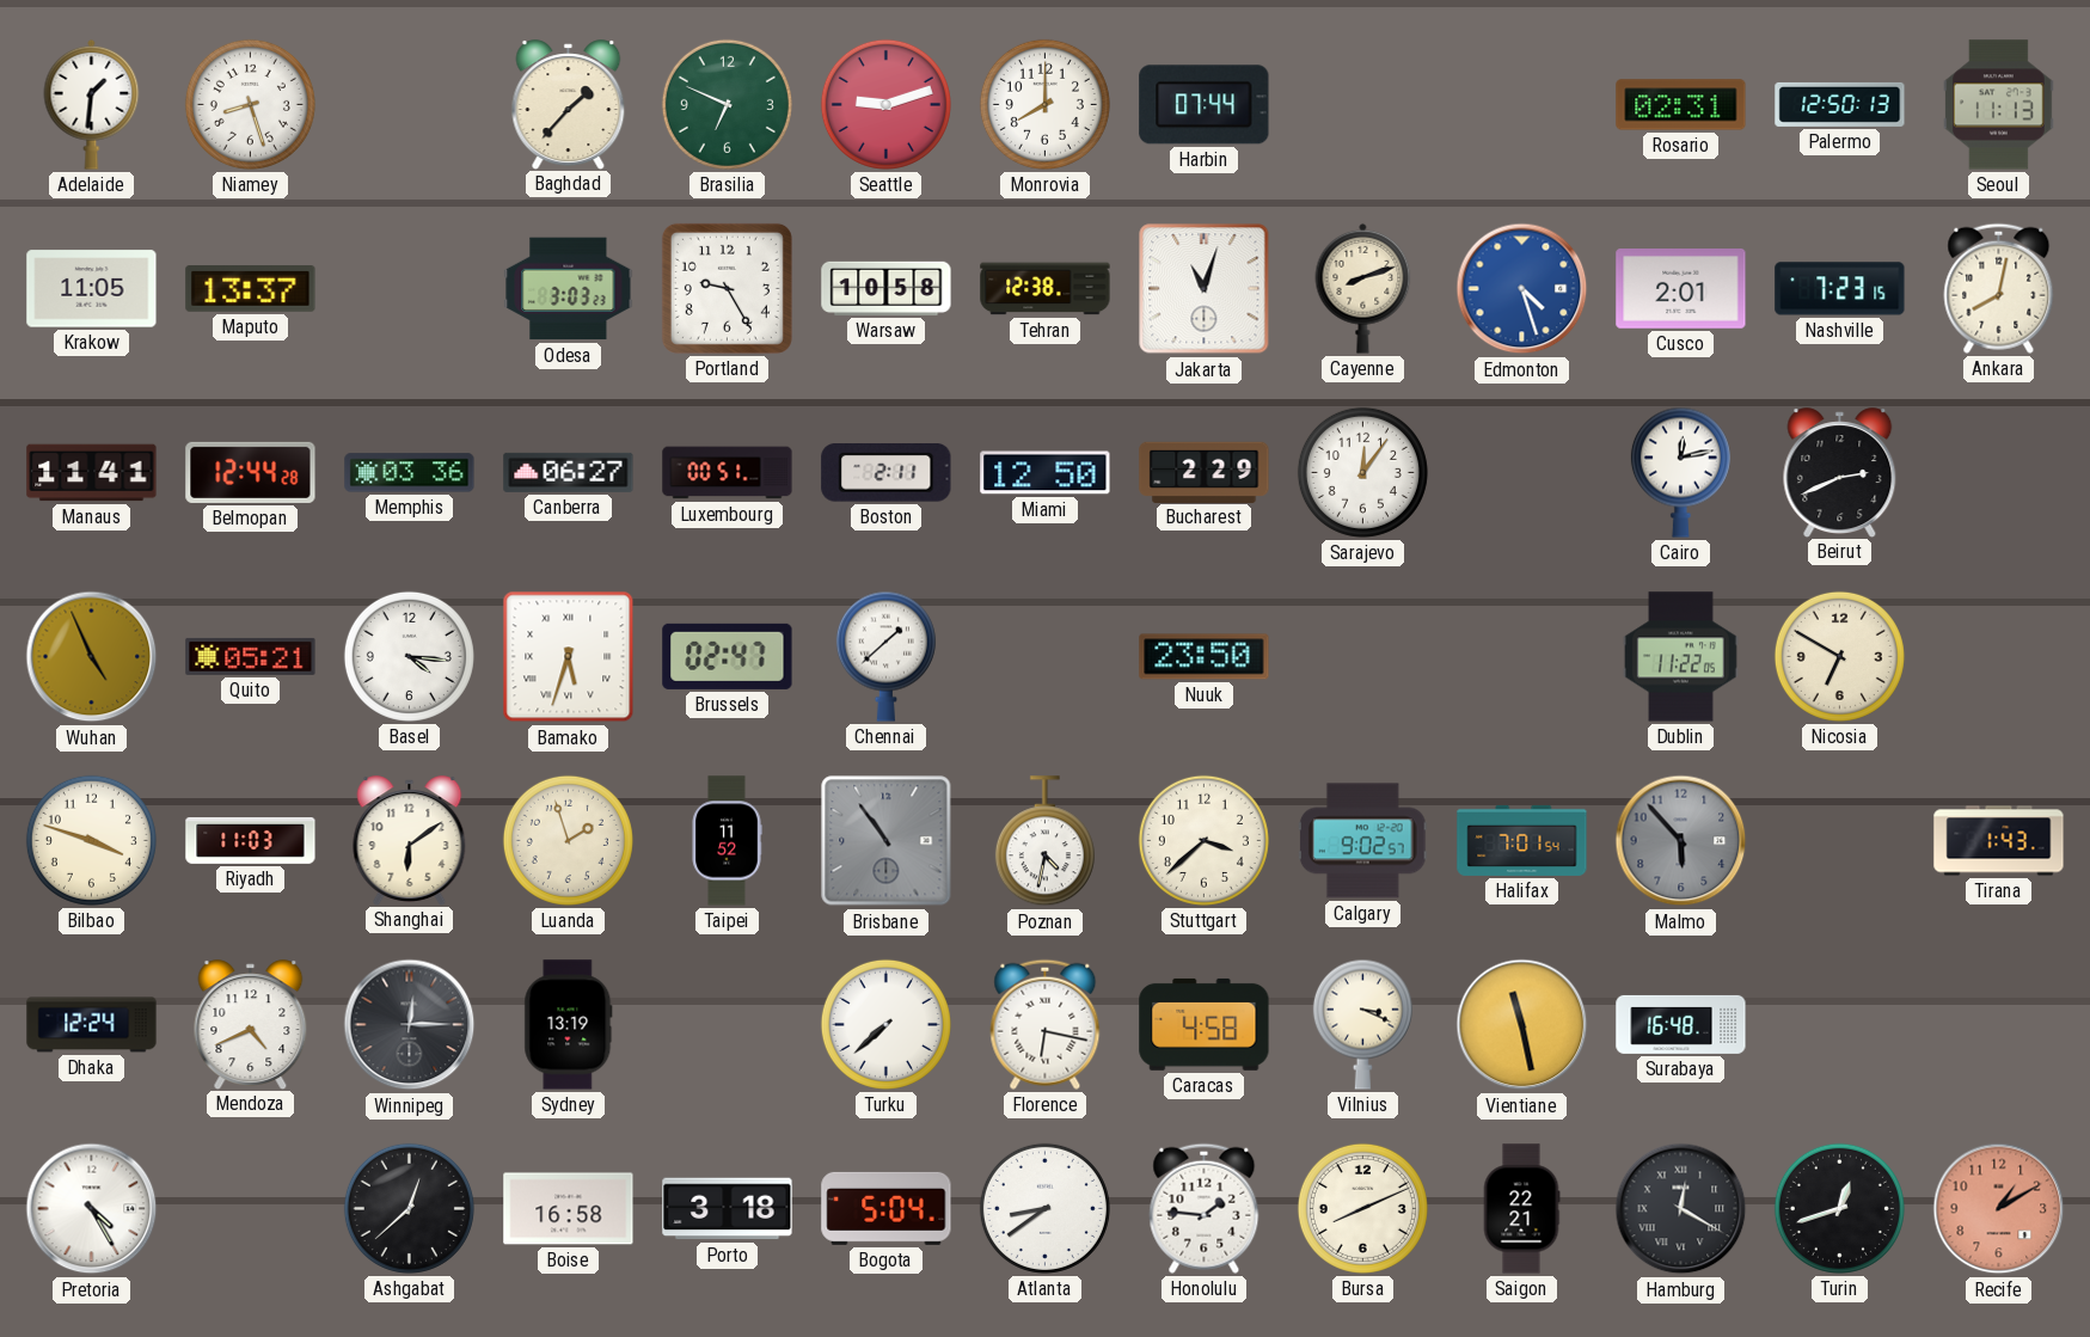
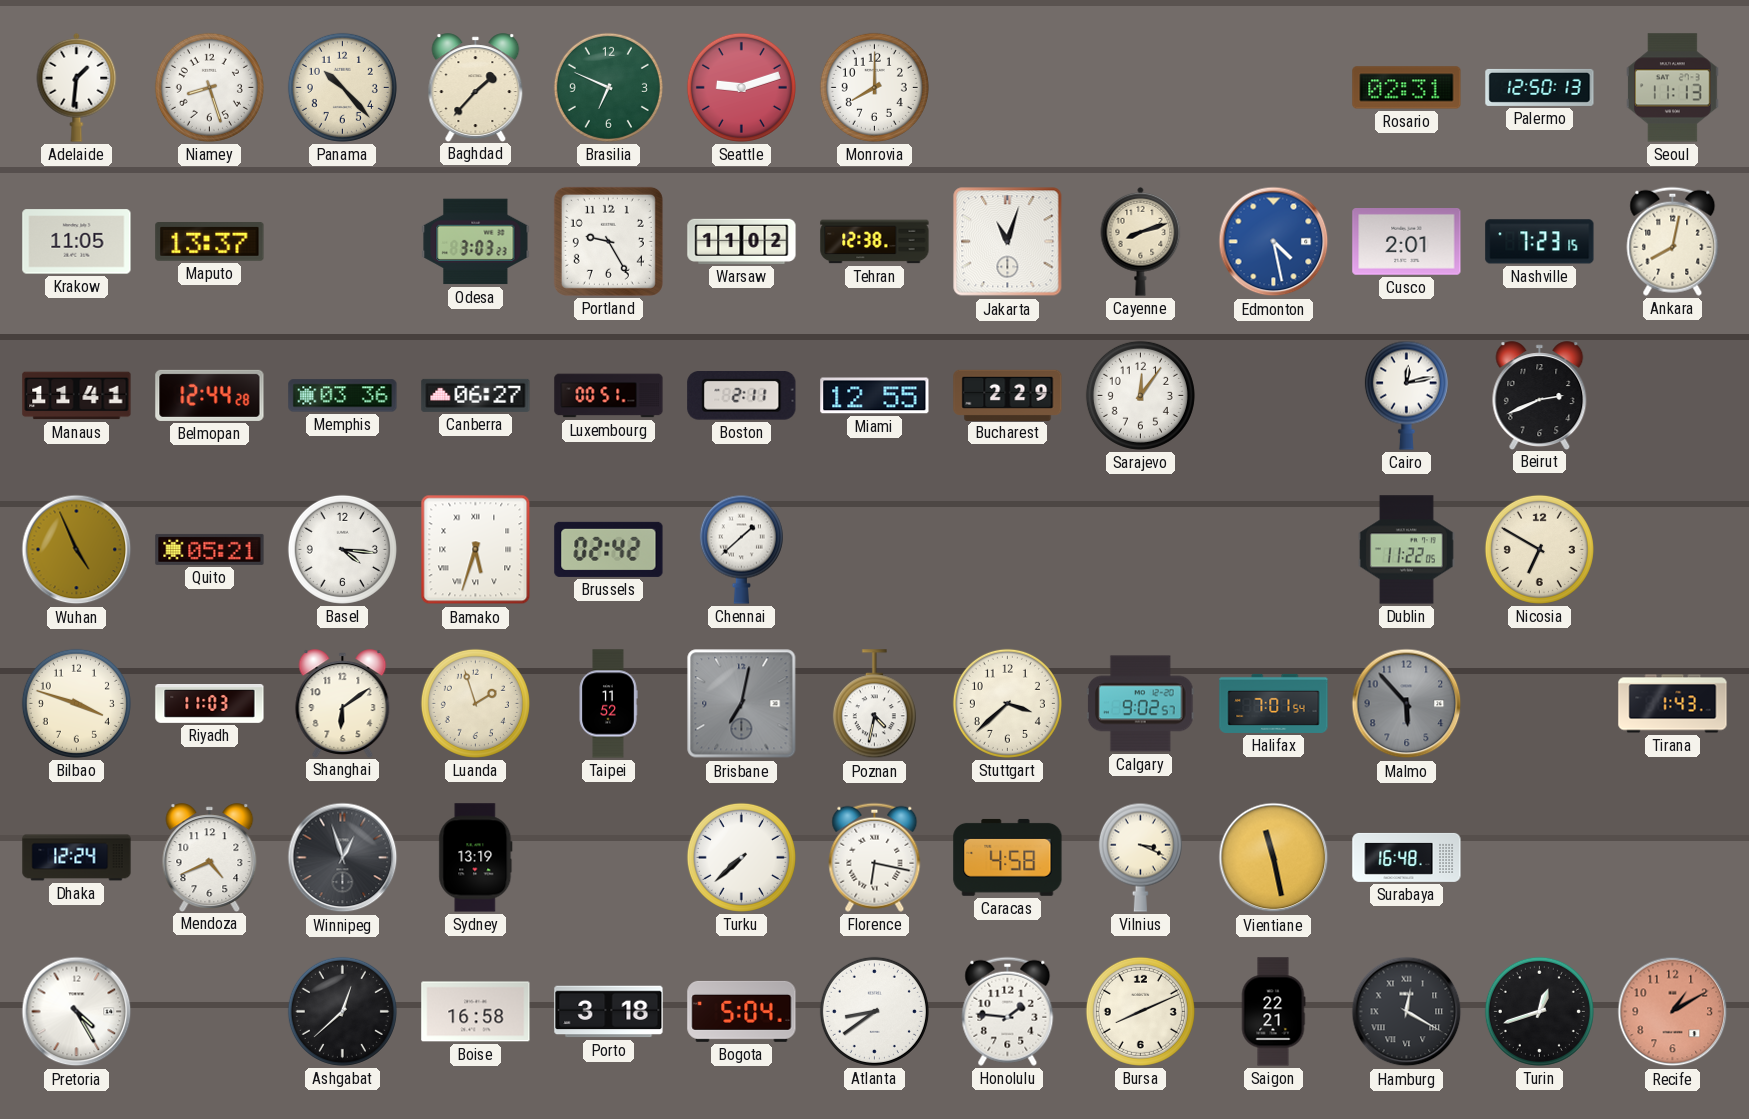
Panama: none -> 10:23
Harbin: 07:44 -> none
Warsaw: 10:58 -> 11:02
Edmonton: 4:27 -> 4:28
Miami: 12:50 -> 12:55
Brussels: 02:47 -> 02:42
Nuuk: 23:50 -> none
Brisbane: 10:54 -> 7:02
Winnipeg: 12:15 -> 12:57
